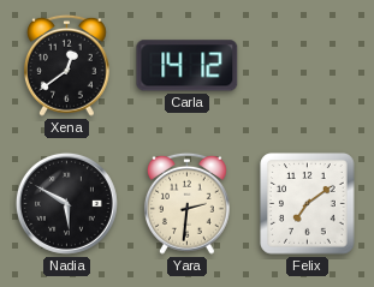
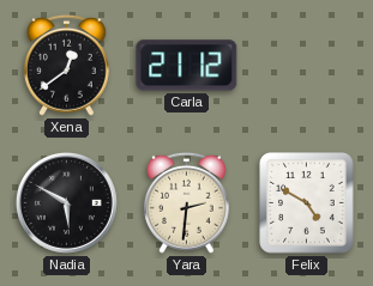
Carla: 14:12 -> 21:12
Felix: 7:09 -> 4:50
